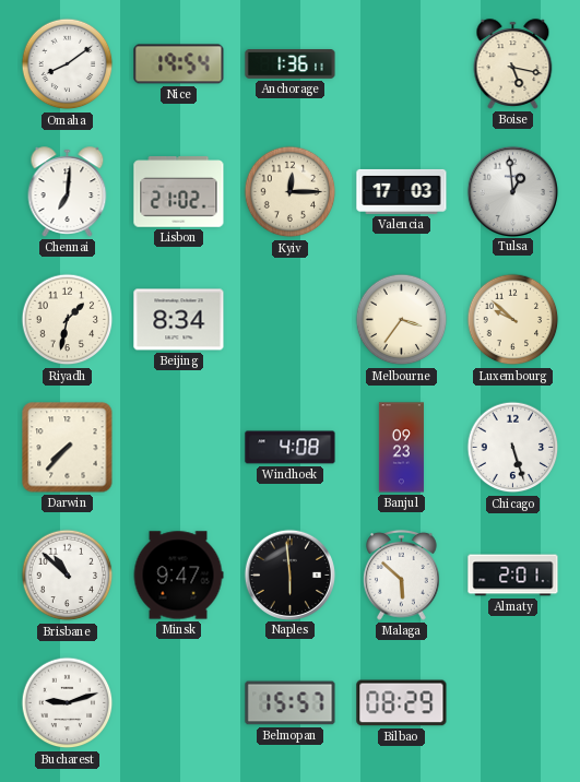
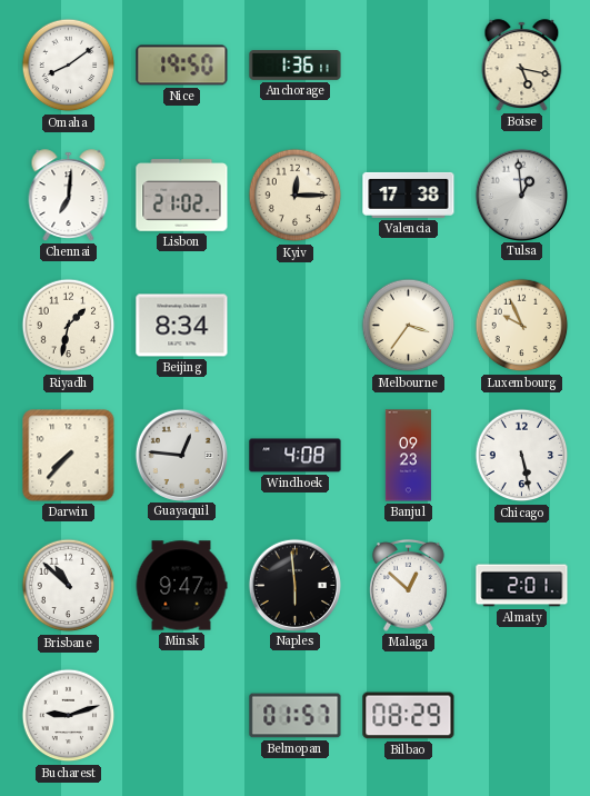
Nice: 19:54 -> 19:50
Valencia: 17:03 -> 17:38
Luxembourg: 9:52 -> 9:56
Guayaquil: none -> 12:46
Chicago: 5:27 -> 5:28
Malaga: 5:52 -> 12:52
Belmopan: 15:57 -> 01:57
